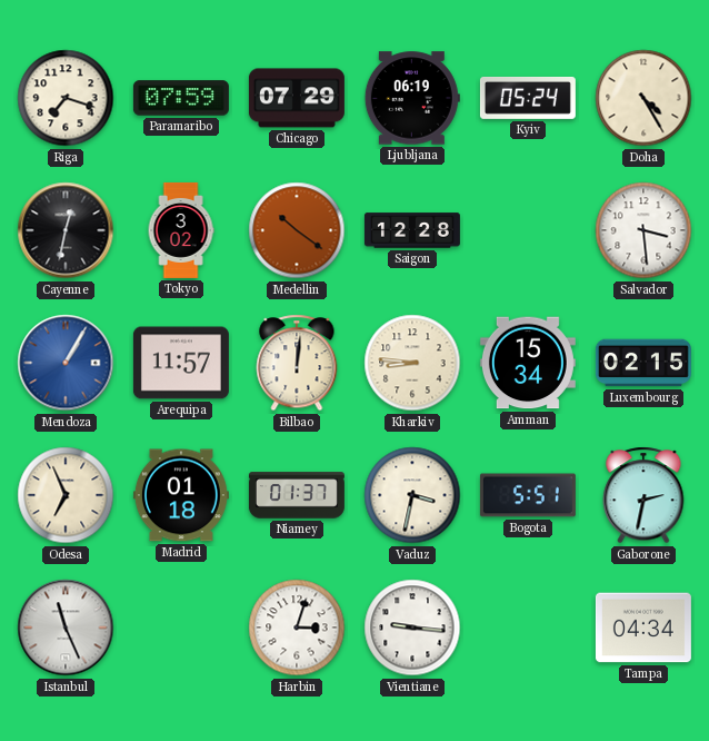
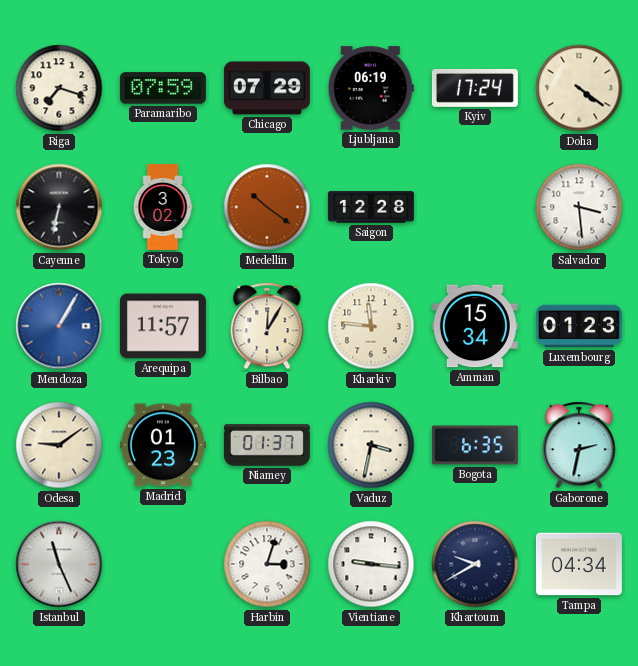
Kyiv: 05:24 -> 17:24
Doha: 4:25 -> 4:21
Cayenne: 12:32 -> 6:32
Bilbao: 12:01 -> 12:05
Kharkiv: 8:46 -> 11:46
Luxembourg: 02:15 -> 01:23
Odesa: 6:56 -> 9:09
Madrid: 01:18 -> 01:23
Bogota: 5:51 -> 6:35
Khartoum: none -> 9:40
